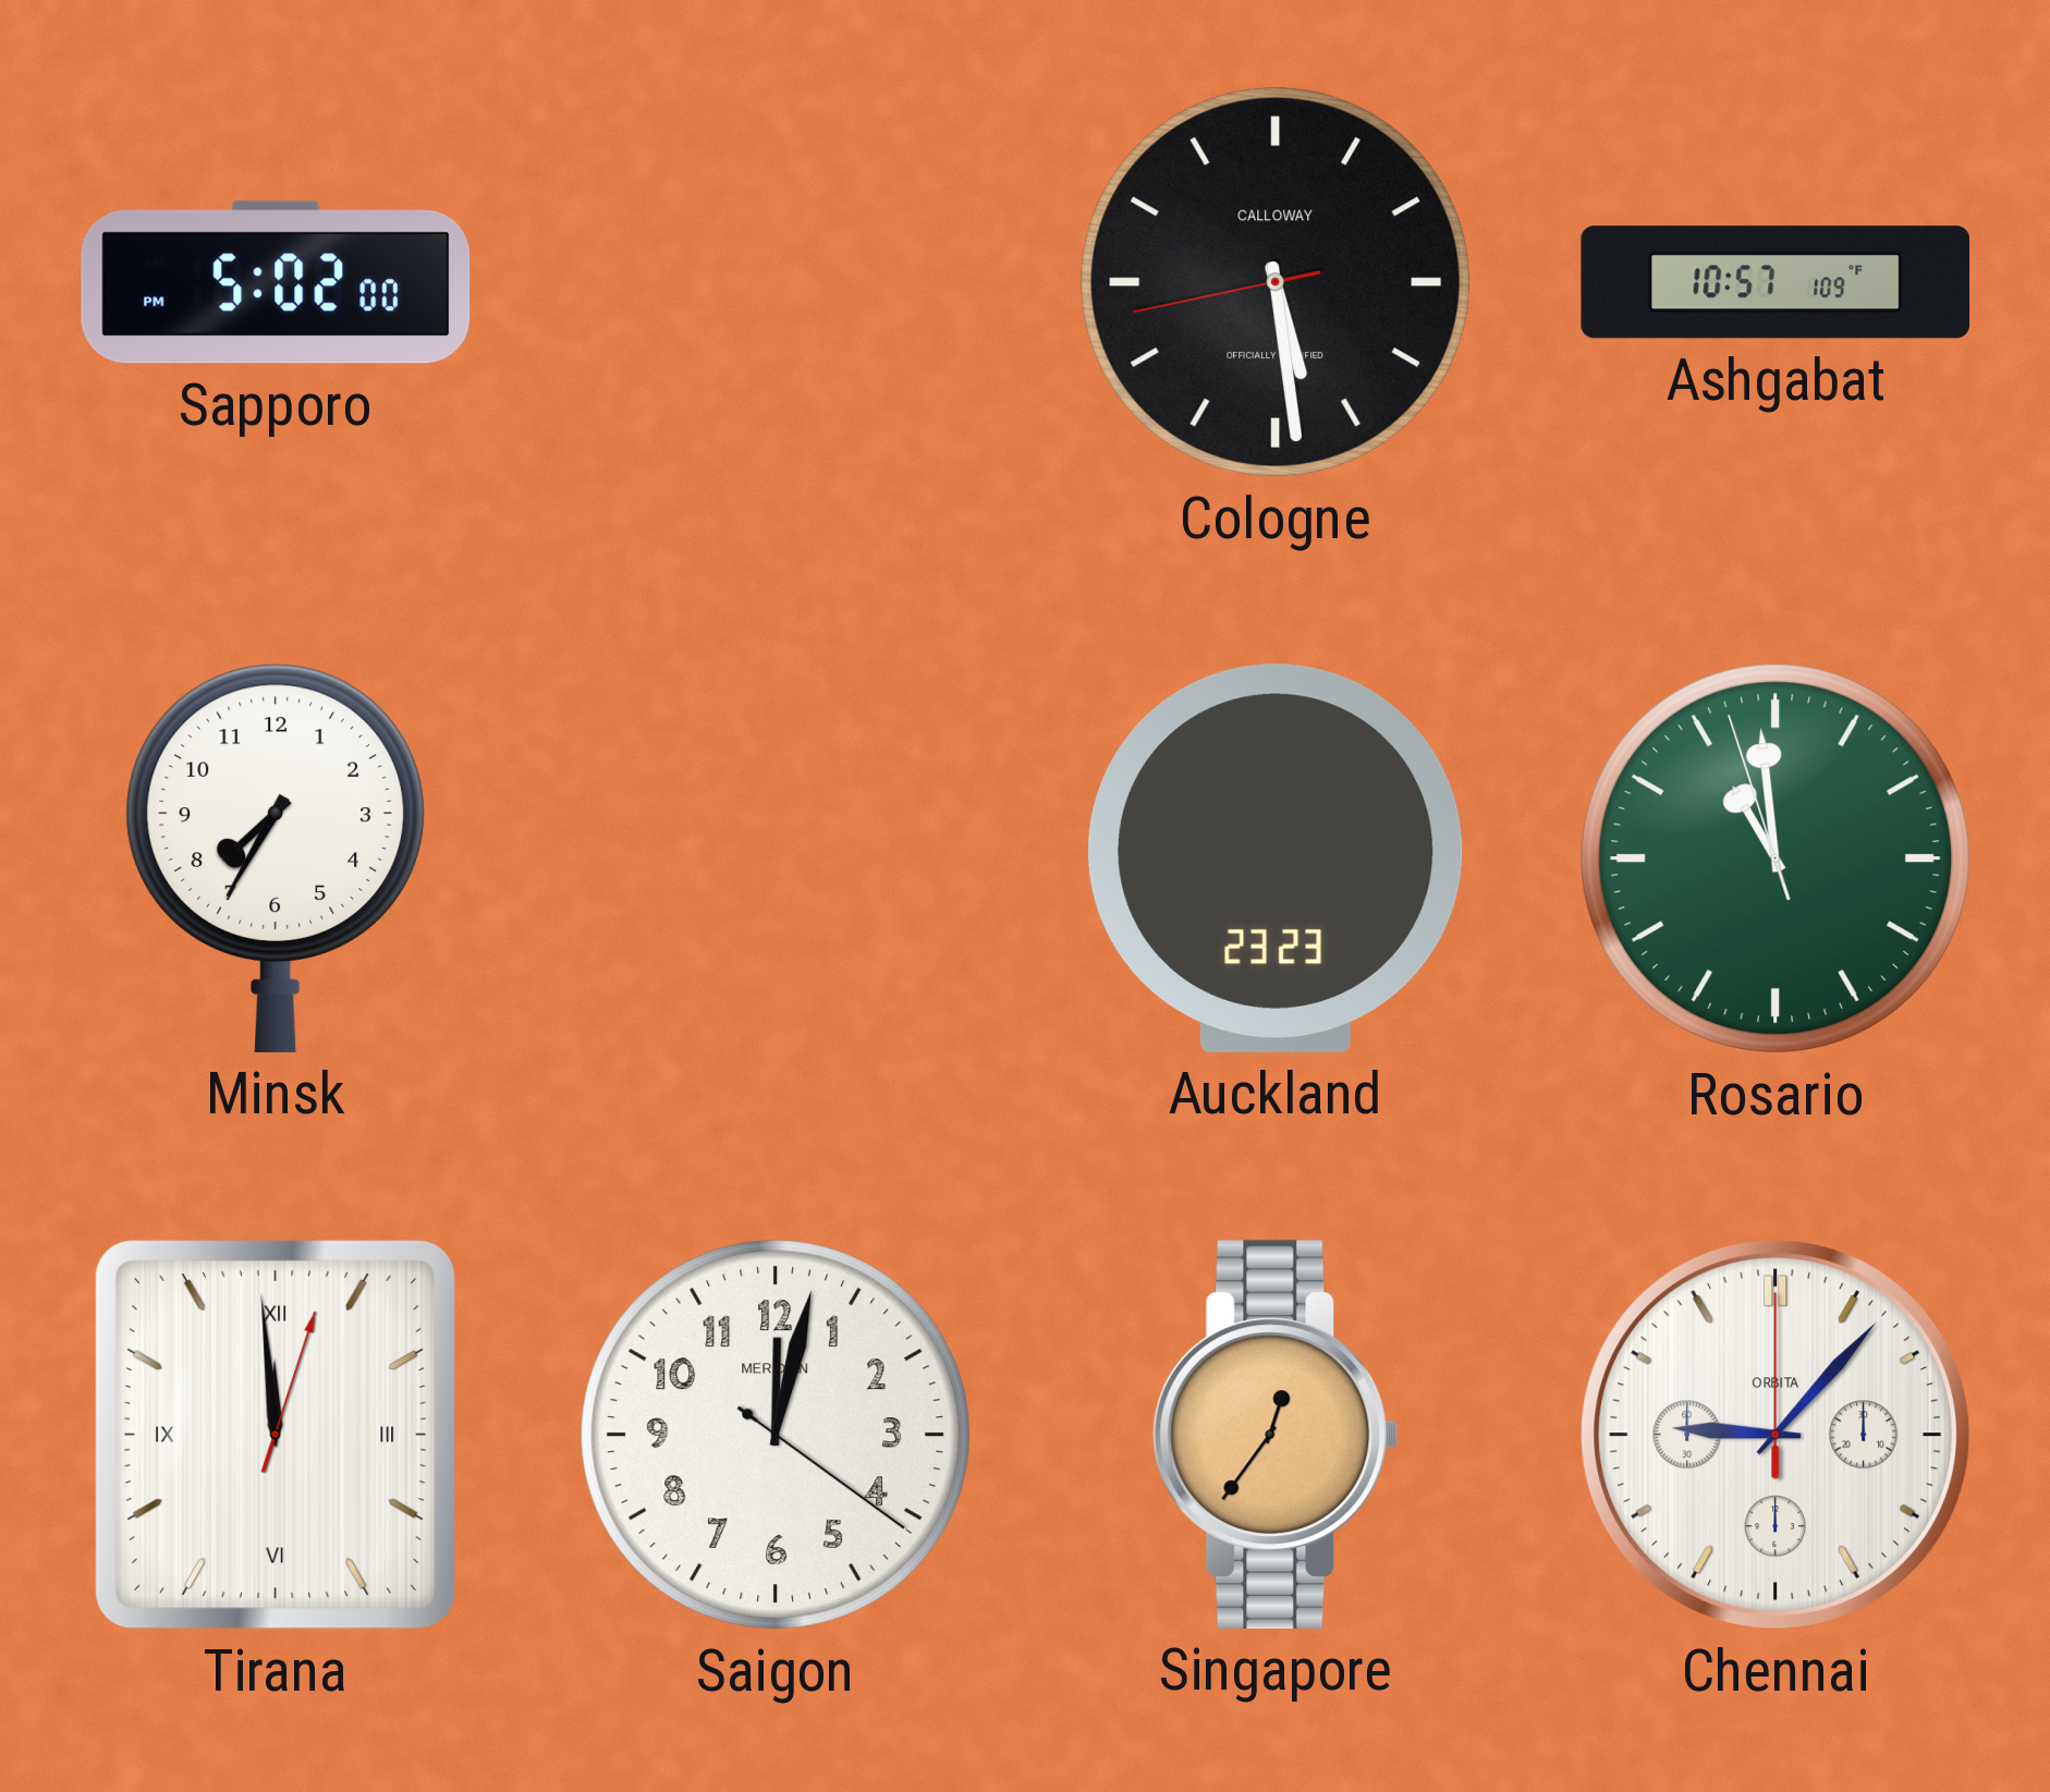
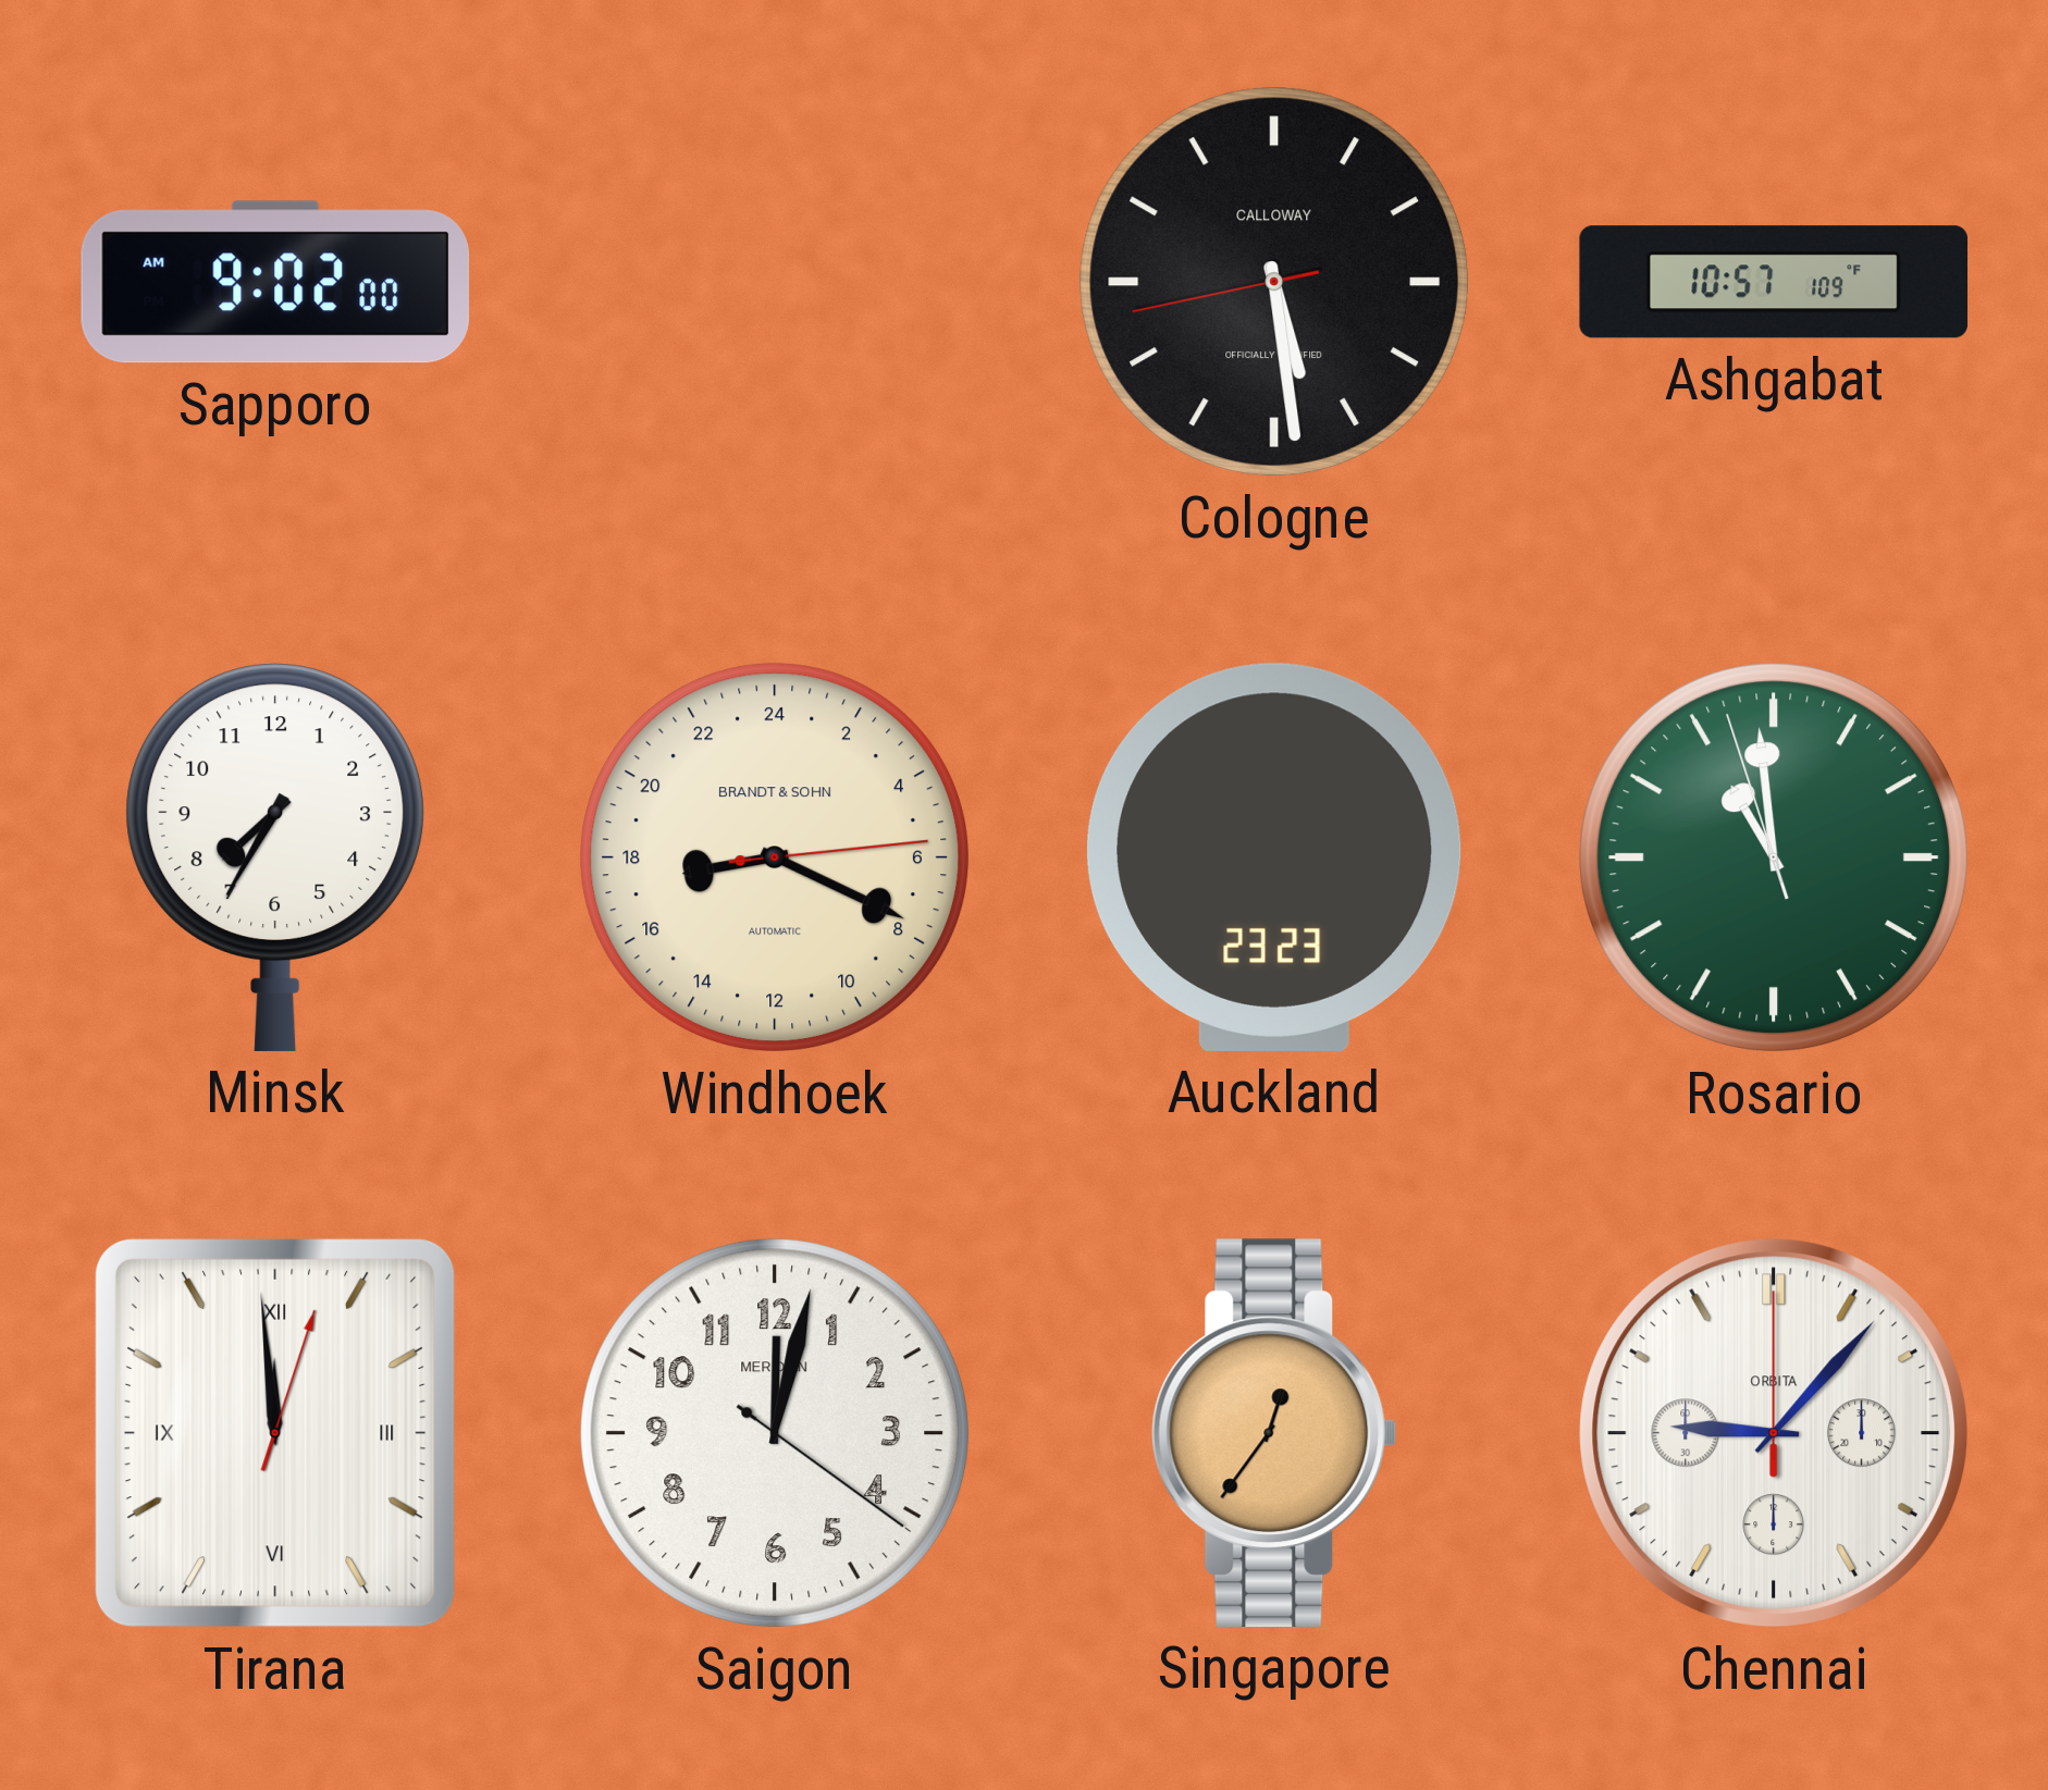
Sapporo: 5:02 -> 9:02
Windhoek: none -> 17:19
